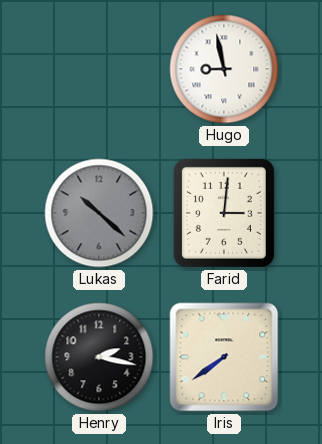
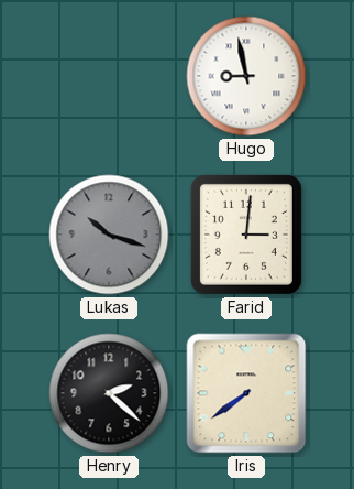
Lukas: 10:22 -> 10:18
Henry: 2:17 -> 2:22
